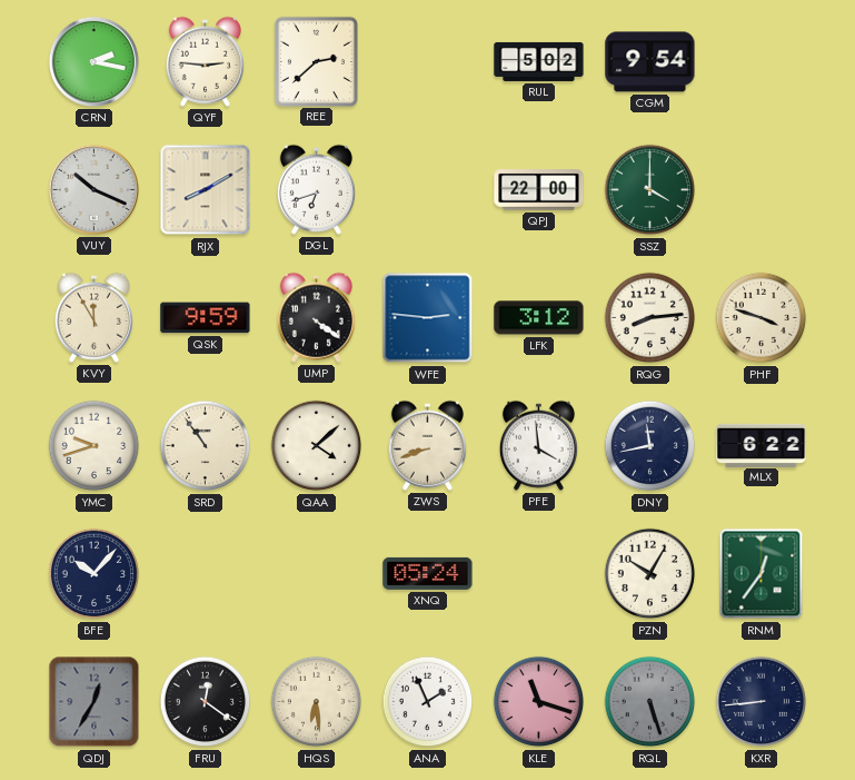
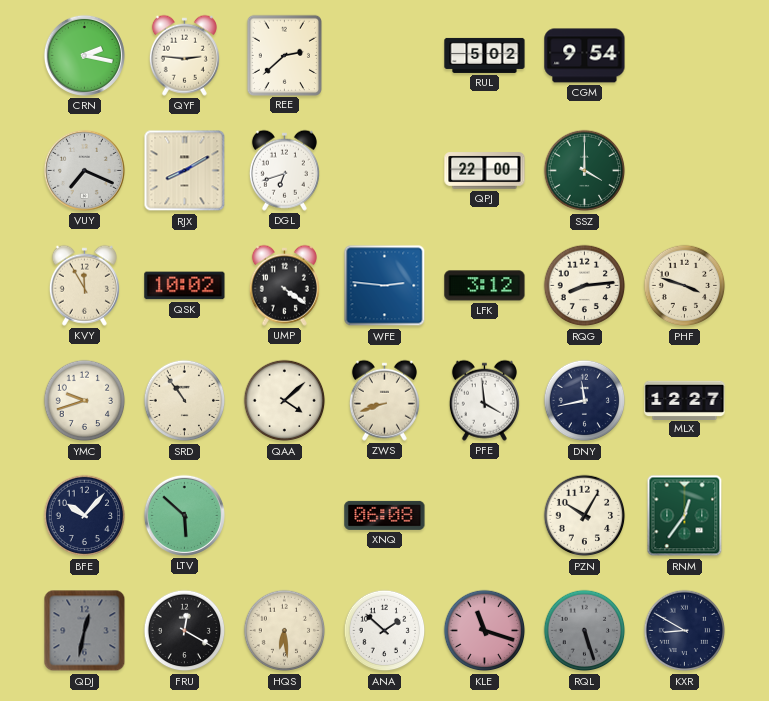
VUY: 10:19 -> 7:19
QSK: 9:59 -> 10:02
MLX: 6:22 -> 12:27
LTV: none -> 5:52
XNQ: 05:24 -> 06:08
QDJ: 12:35 -> 12:32
FRU: 12:21 -> 12:20
ANA: 1:56 -> 1:52
KXR: 8:44 -> 8:50
